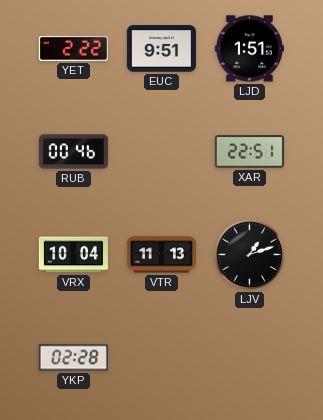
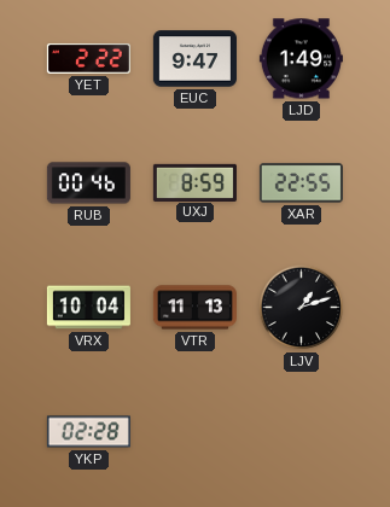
EUC: 9:51 -> 9:47
LJD: 1:51 -> 1:49
UXJ: none -> 8:59
XAR: 22:51 -> 22:55
